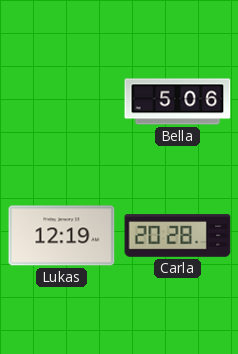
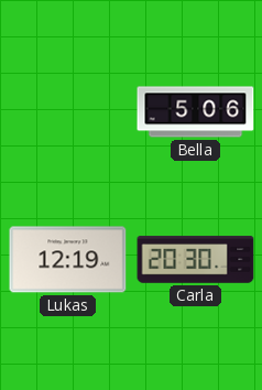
Carla: 20:28 -> 20:30
